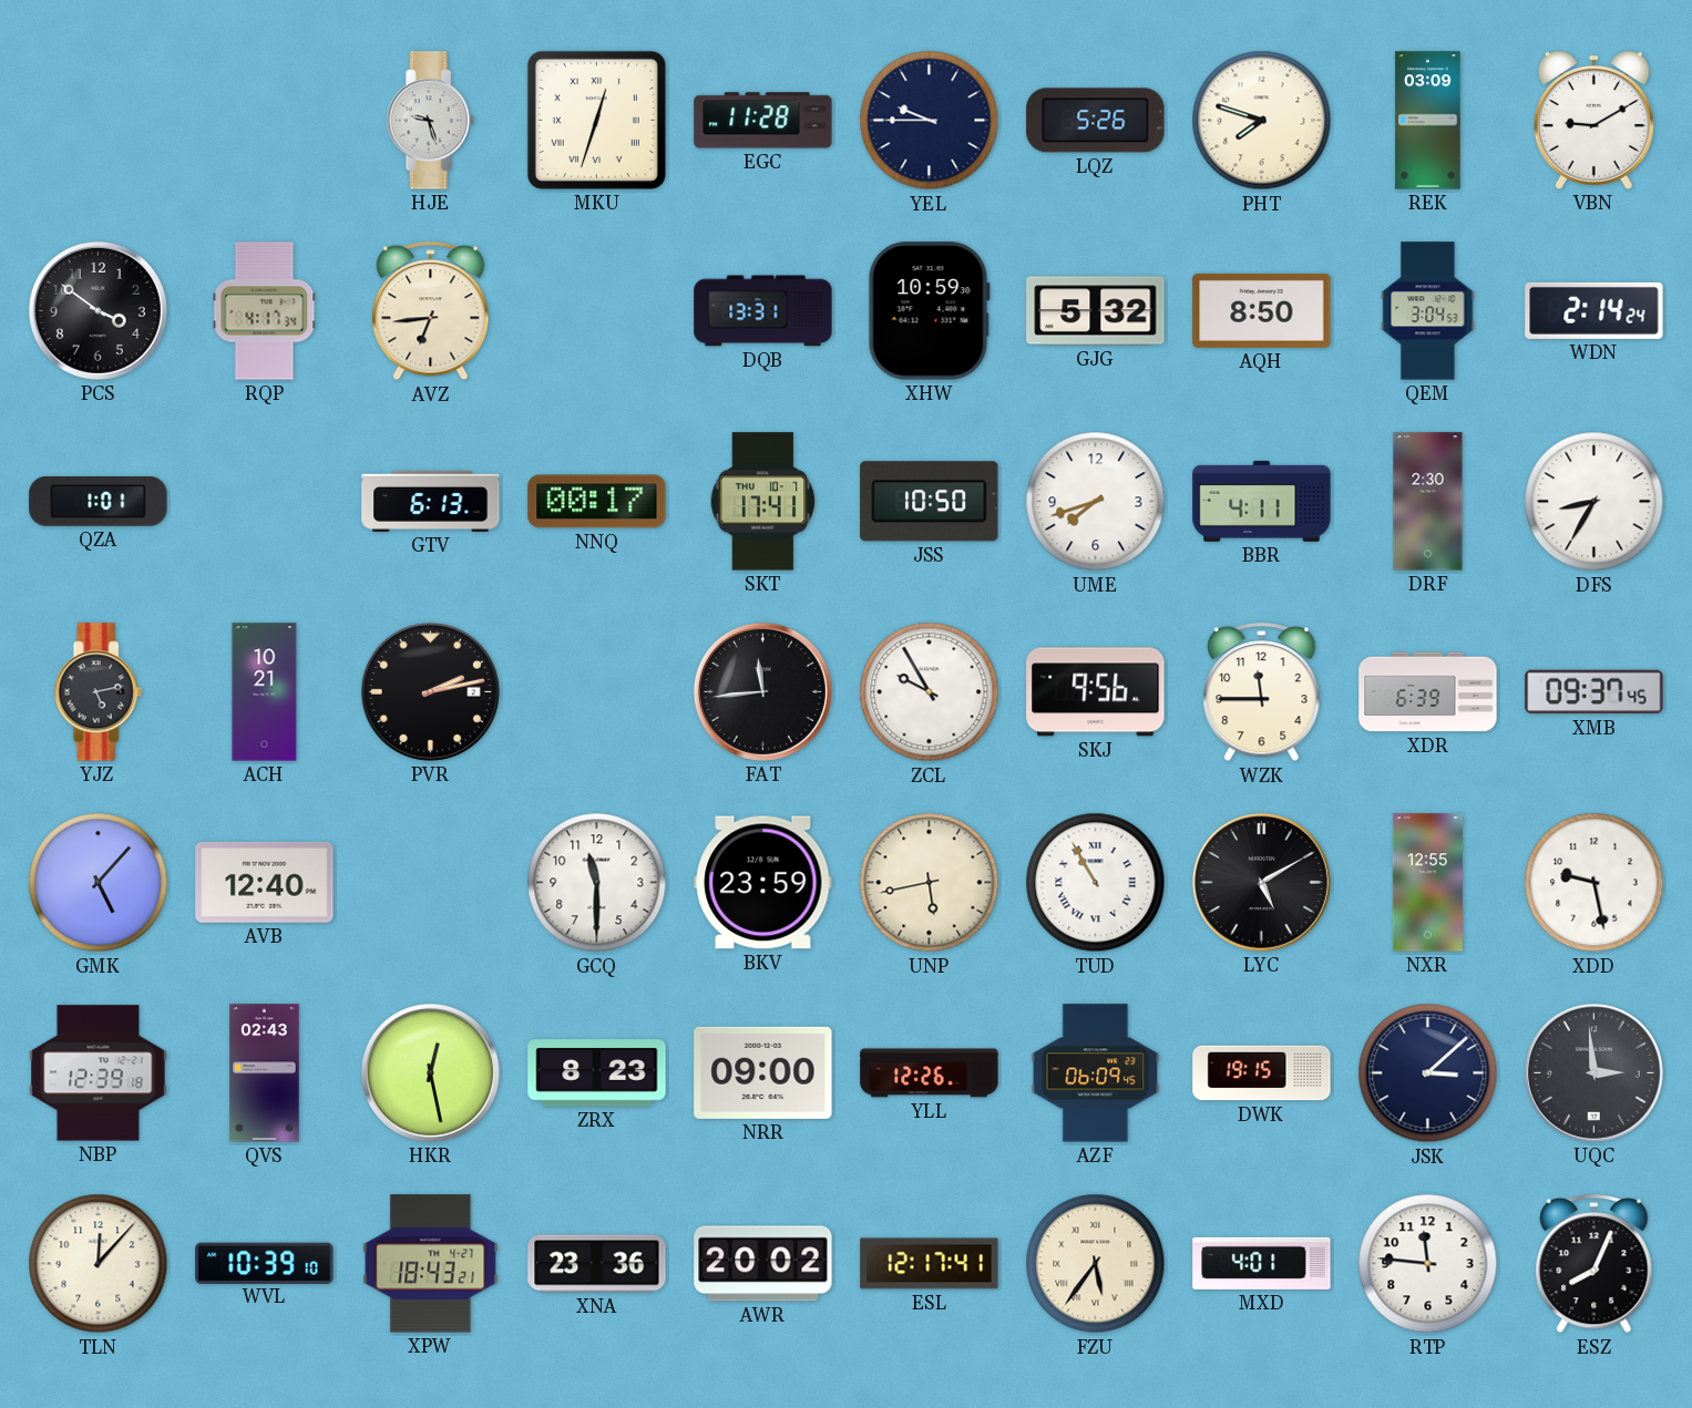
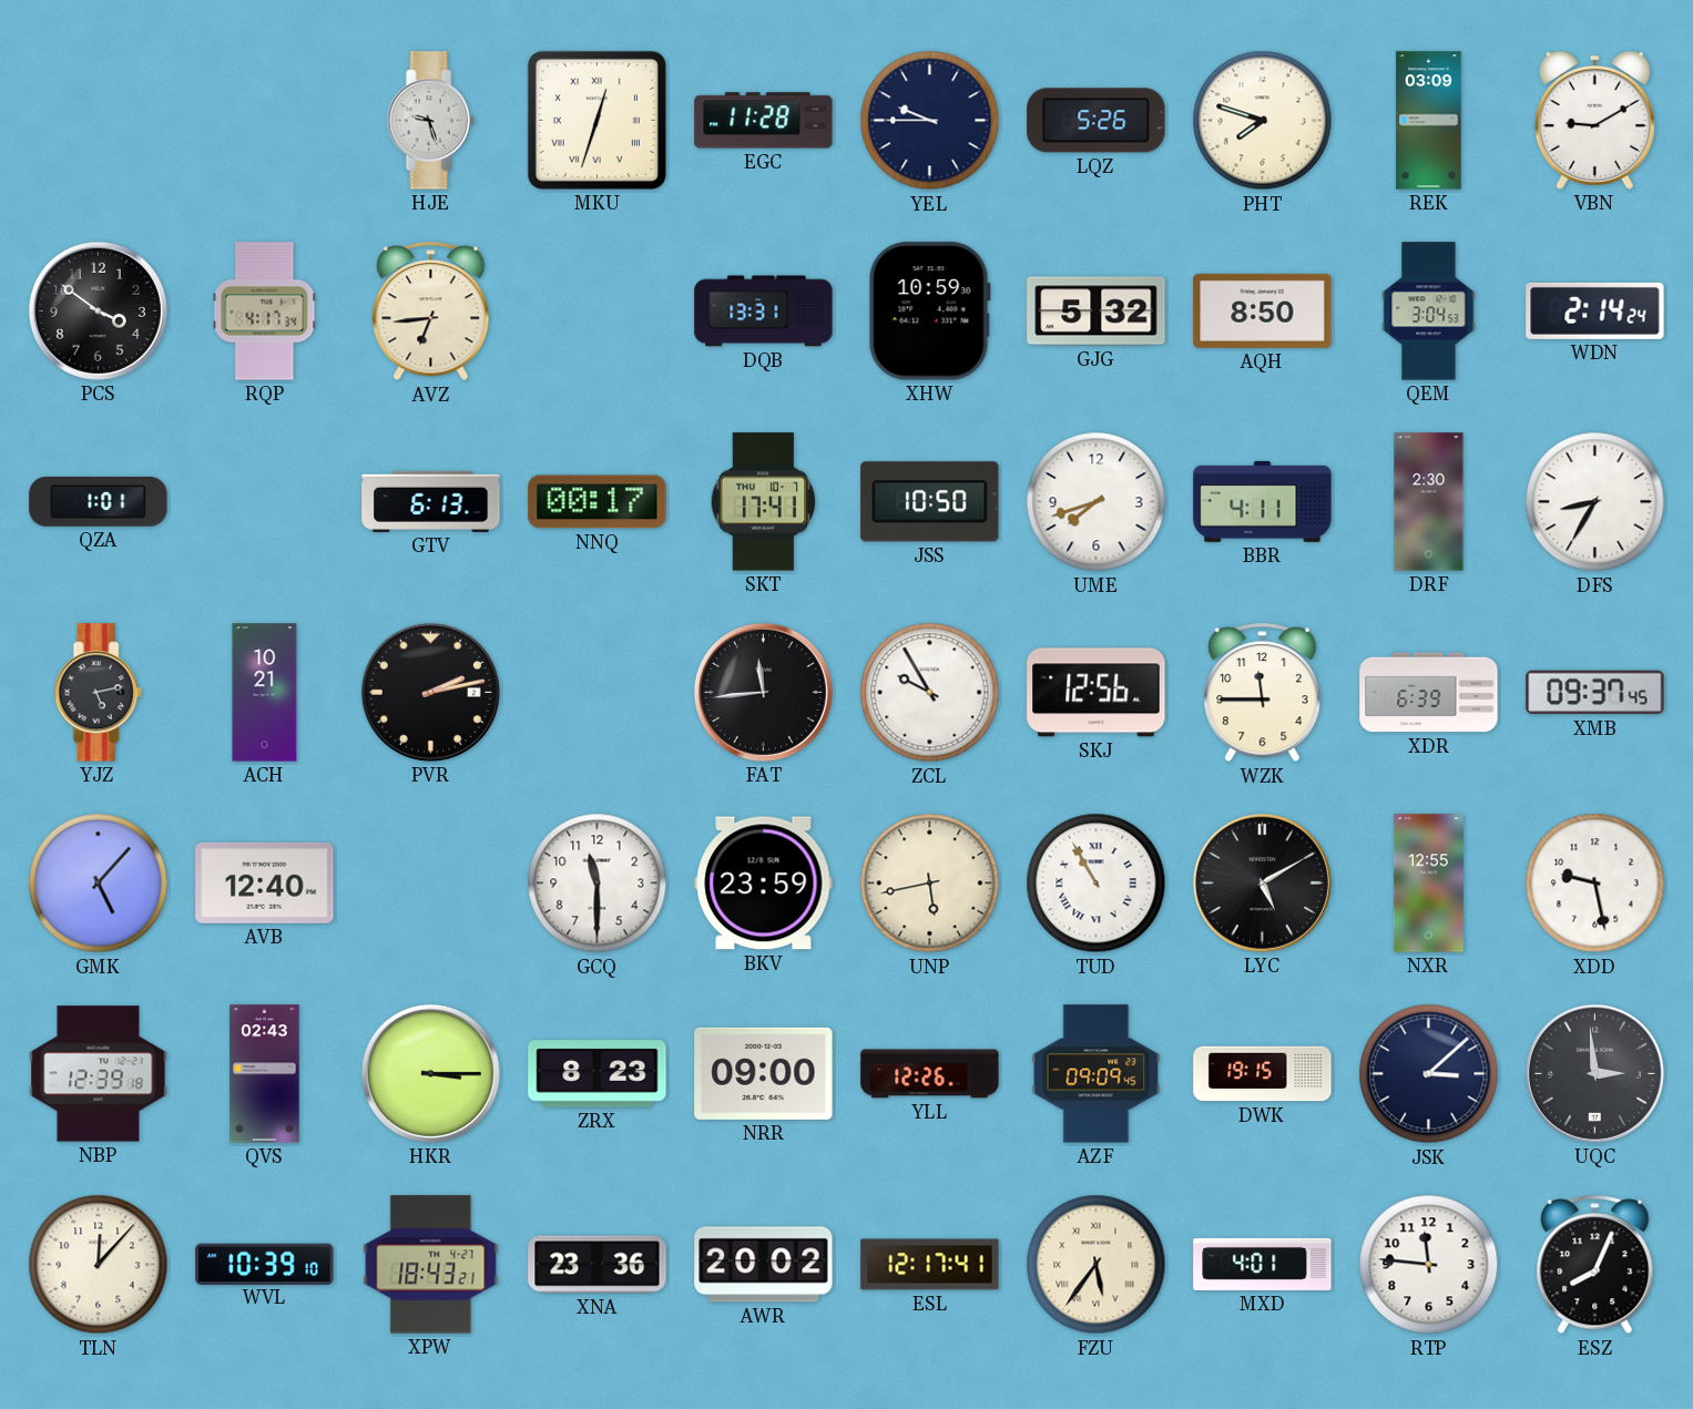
SKJ: 9:56 -> 12:56
HKR: 12:28 -> 3:15
AZF: 06:09 -> 09:09
